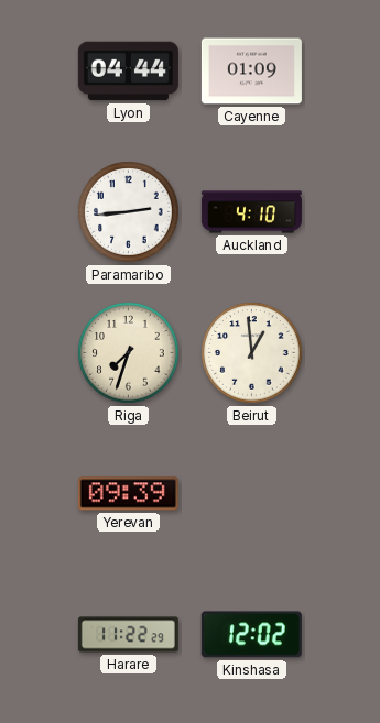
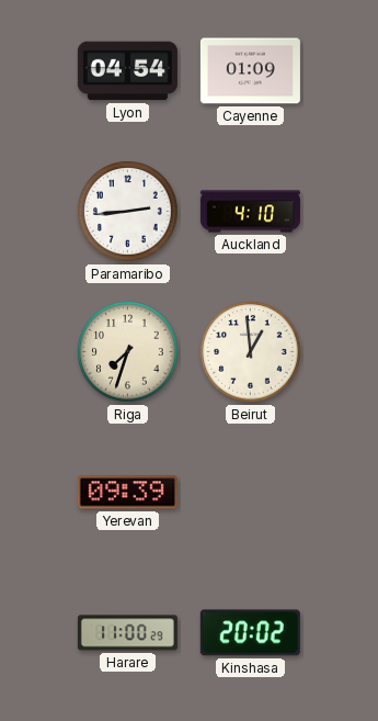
Lyon: 04:44 -> 04:54
Harare: 11:22 -> 11:00
Kinshasa: 12:02 -> 20:02
